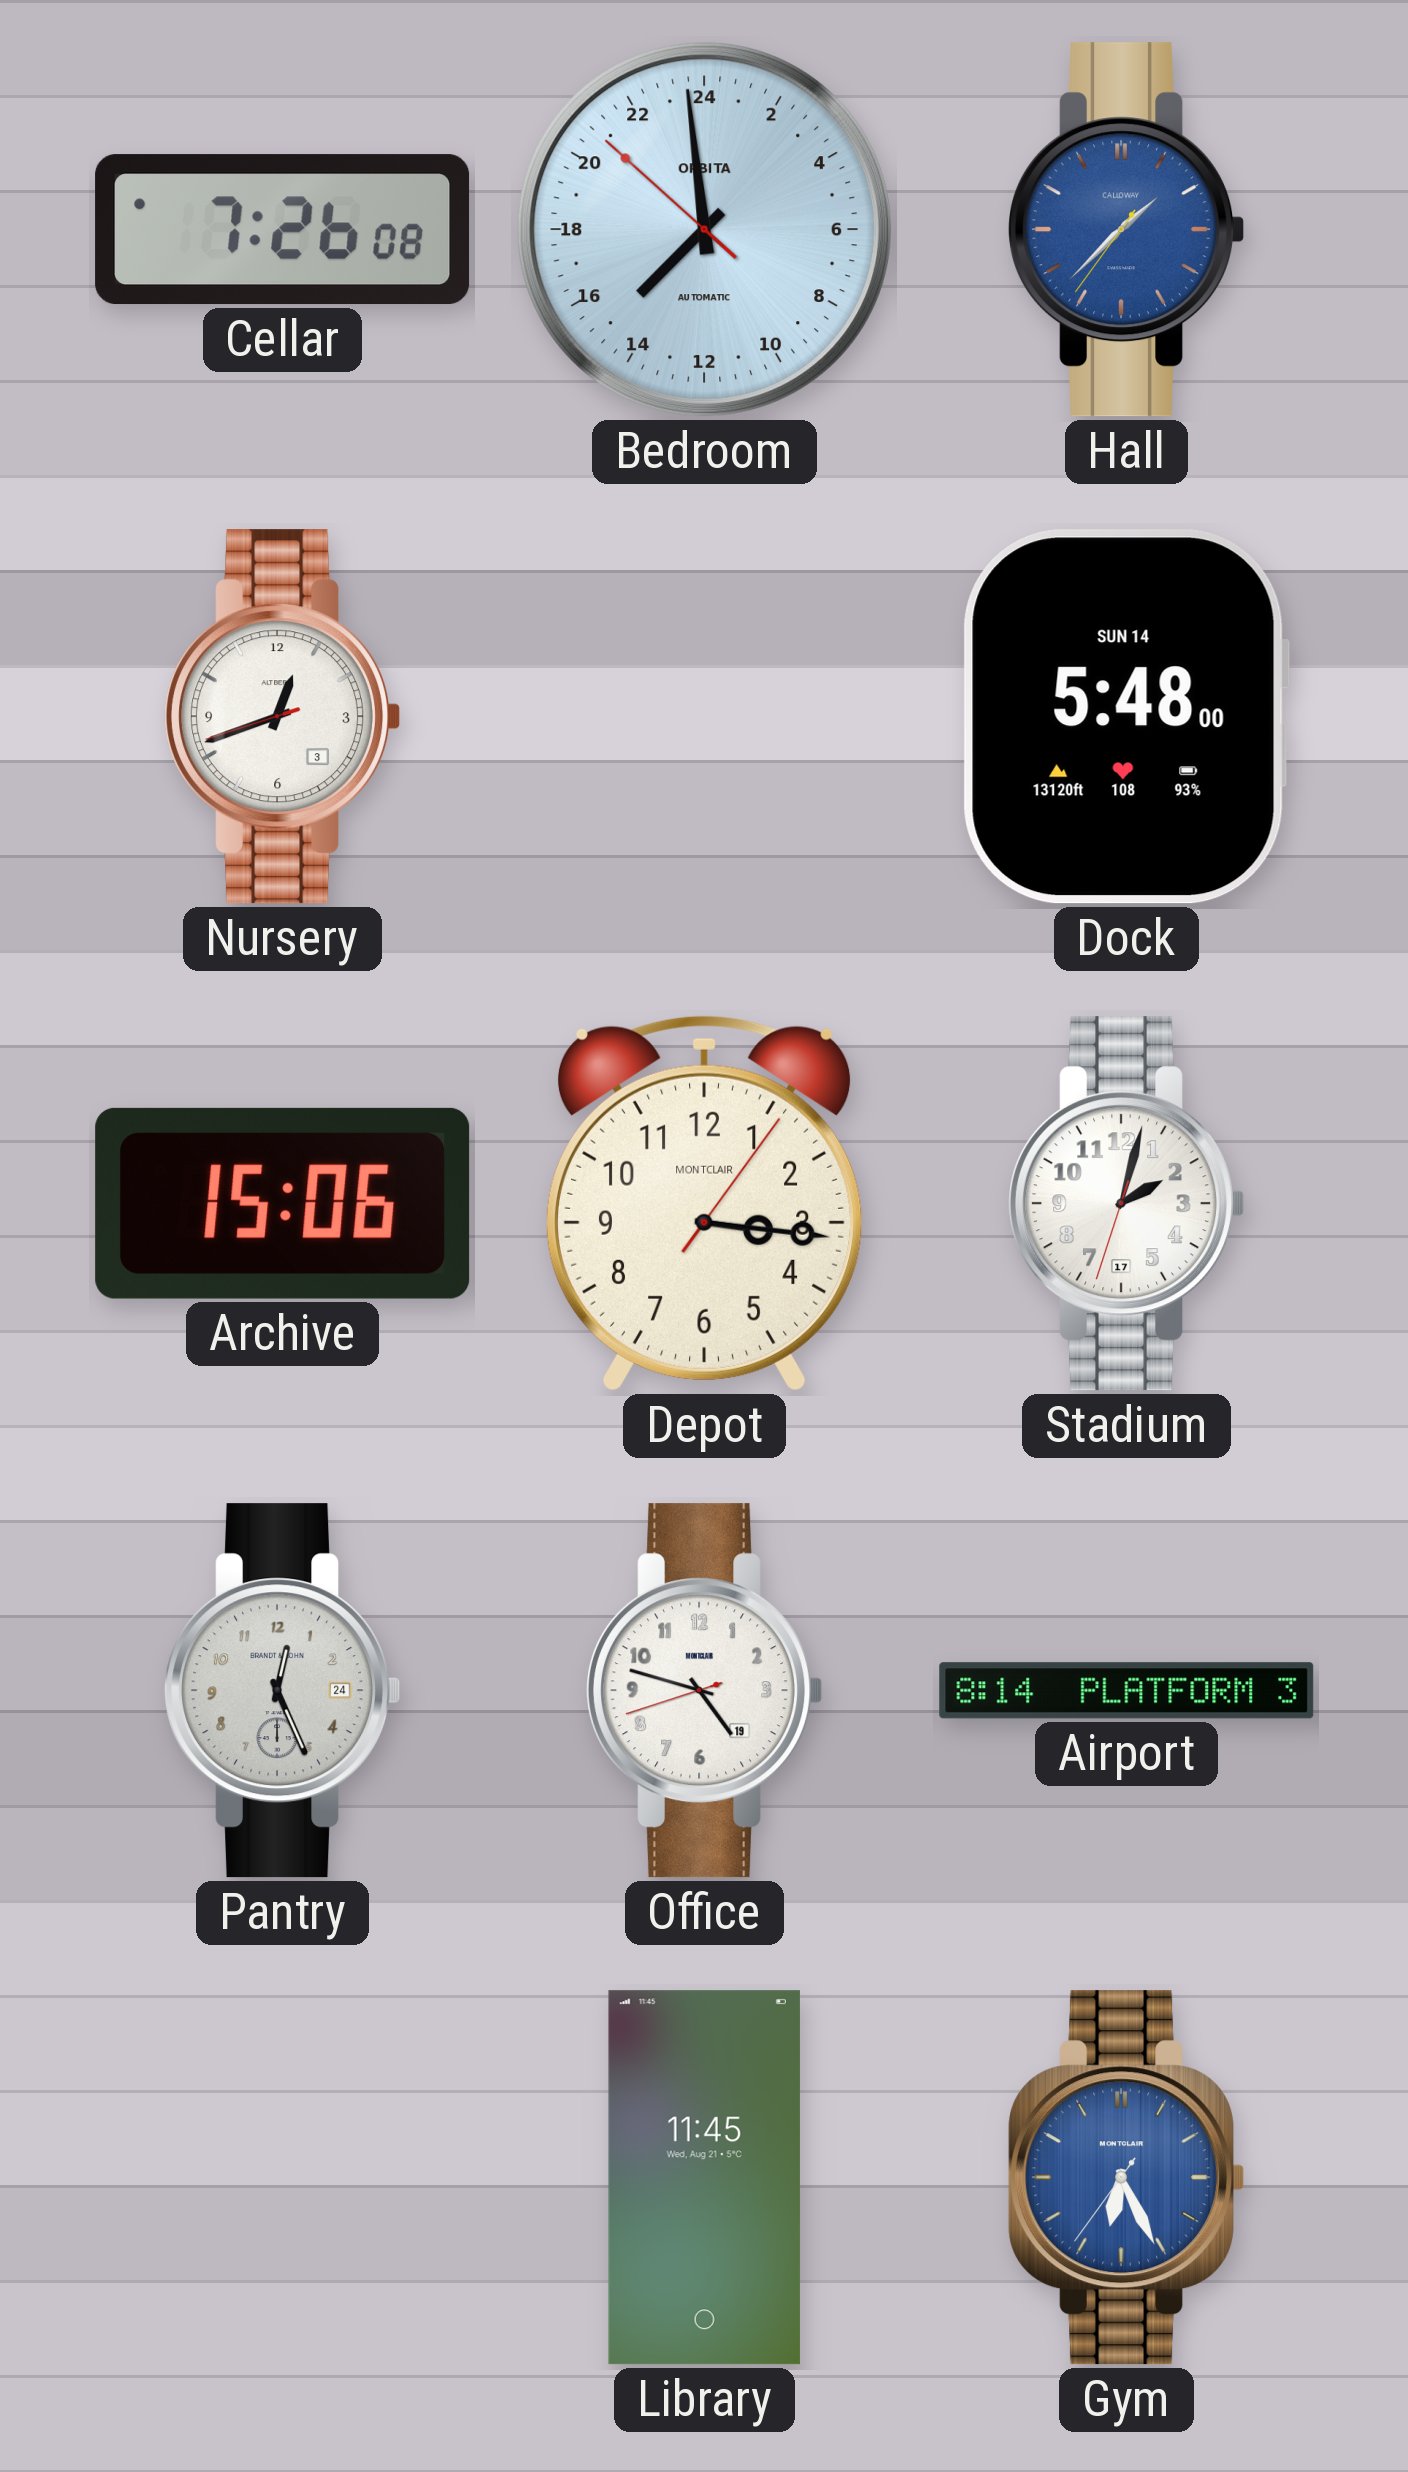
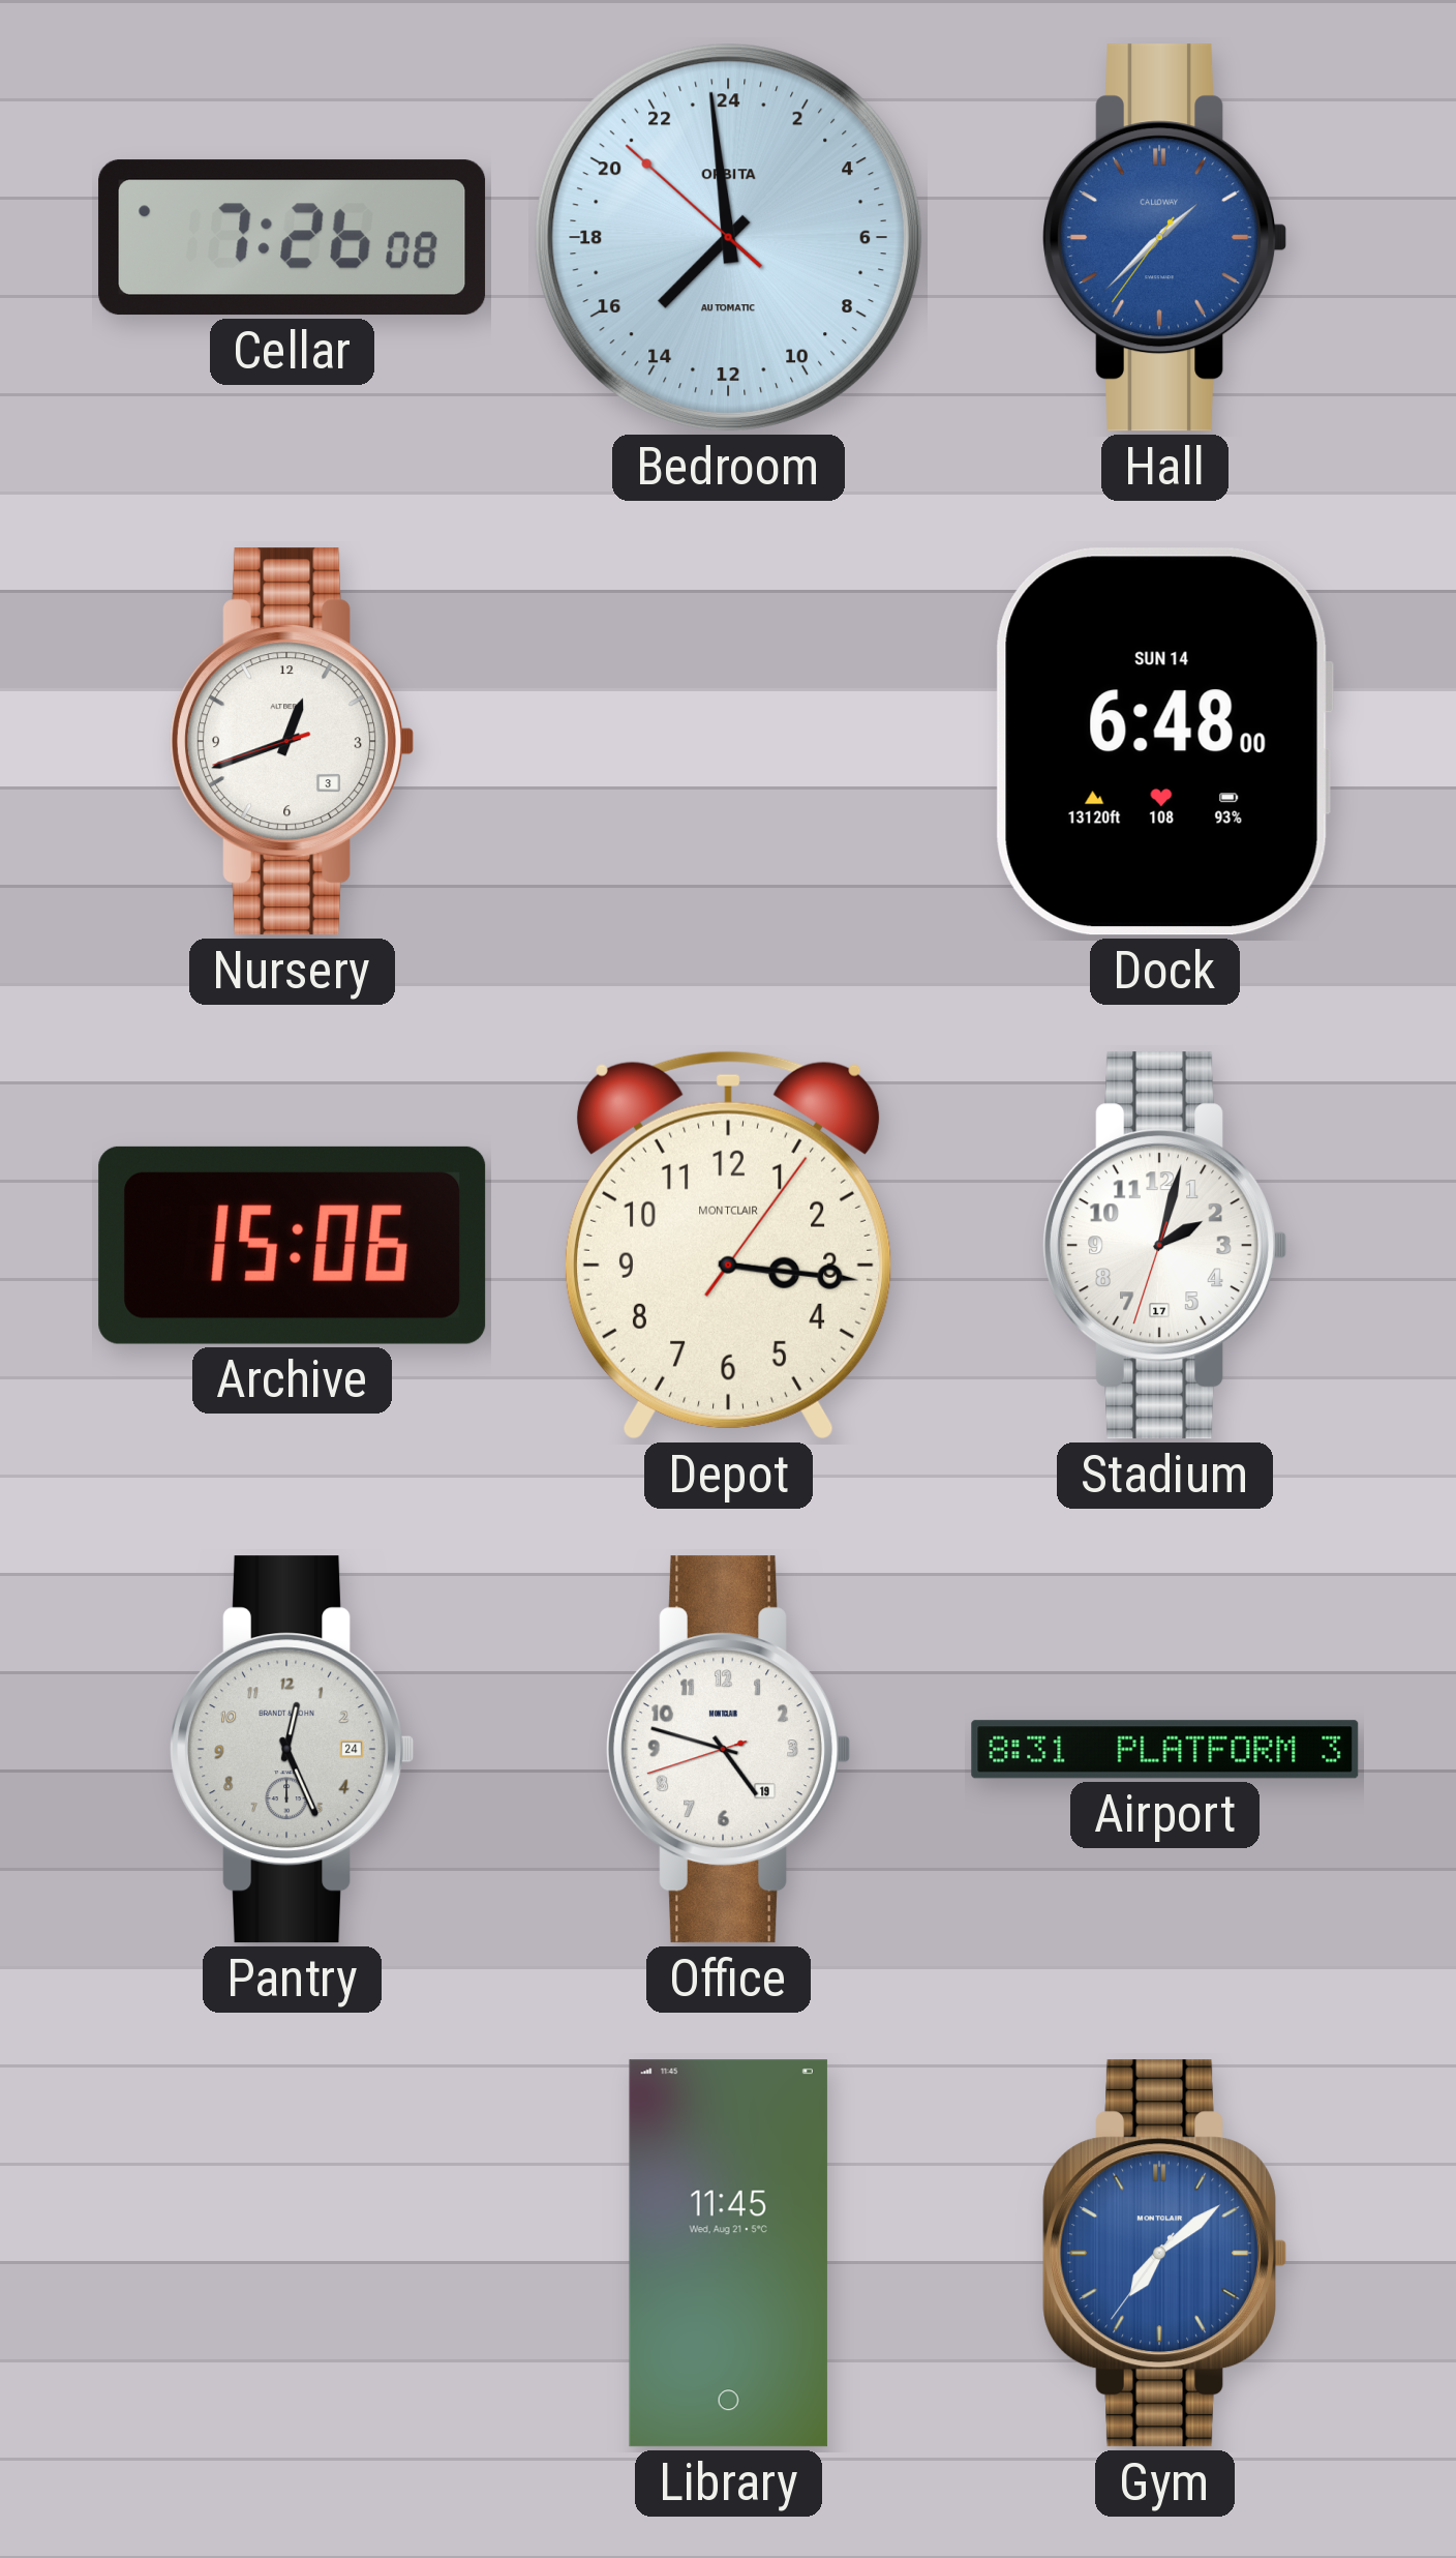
Dock: 5:48 -> 6:48
Airport: 8:14 -> 8:31
Gym: 6:25 -> 7:08
